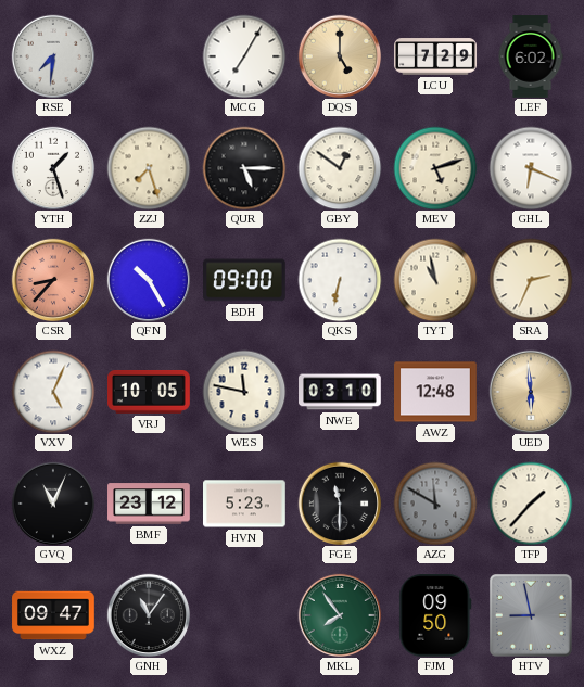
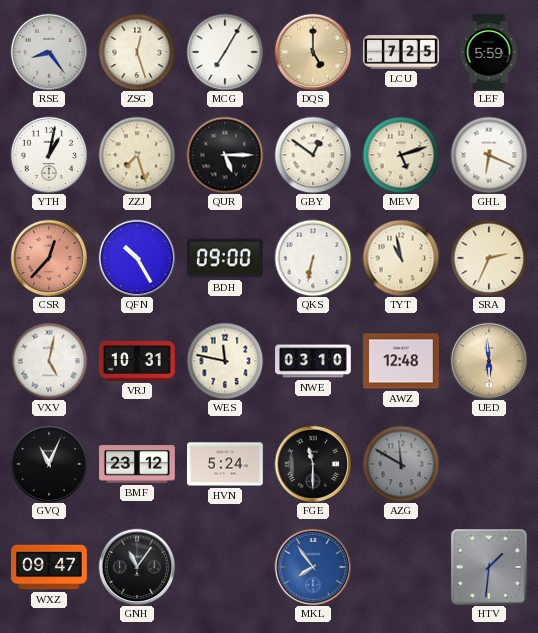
RSE: 7:31 -> 8:24
ZSG: none -> 12:27
LCU: 7:29 -> 7:25
LEF: 6:02 -> 5:59
YTH: 1:27 -> 1:02
CSR: 8:37 -> 12:37
VXV: 5:04 -> 5:02
VRJ: 10:05 -> 10:31
HVN: 5:23 -> 5:24
TFP: 1:37 -> none
MKL dial: green -> blue
FJM: 09:50 -> none
HTV: 8:58 -> 1:31
